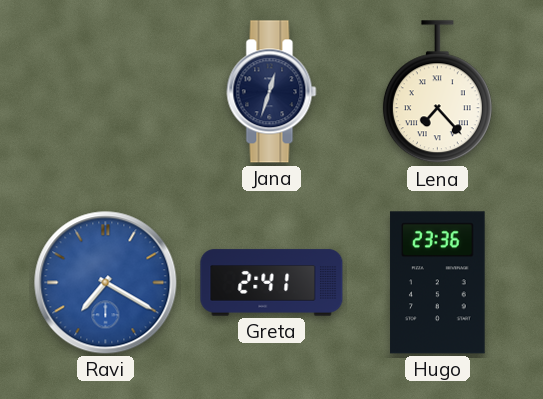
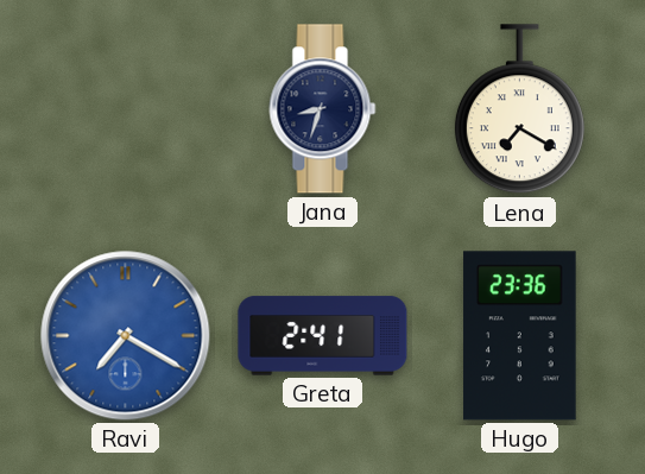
Jana: 12:33 -> 8:33
Lena: 7:23 -> 7:20
